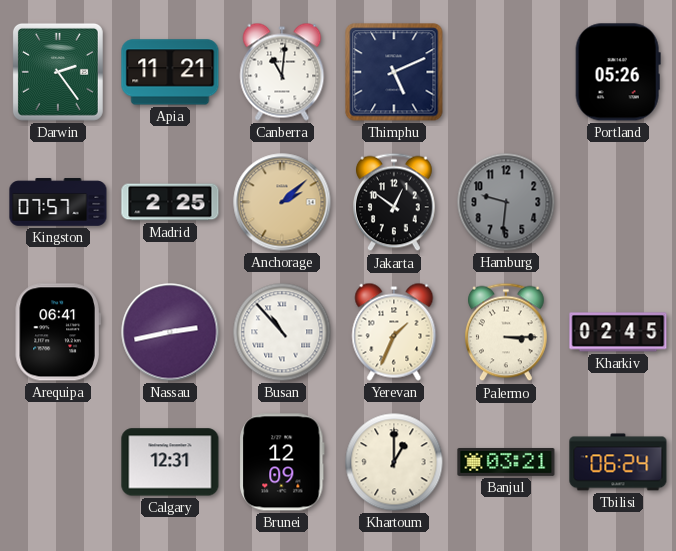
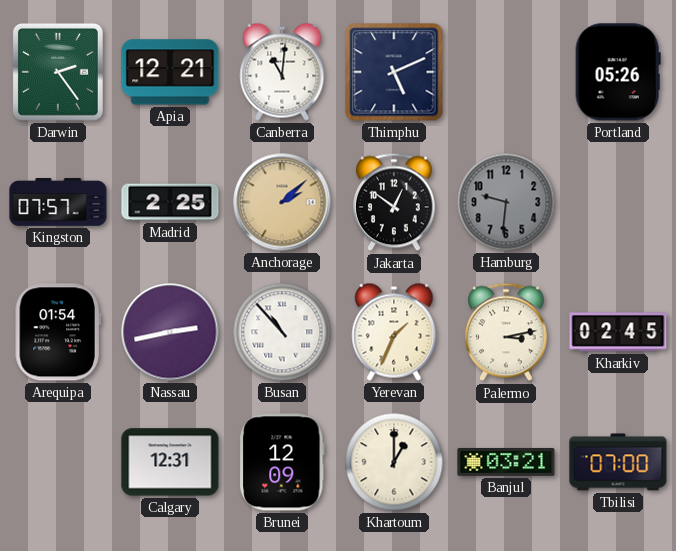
Apia: 11:21 -> 12:21
Arequipa: 06:41 -> 01:54
Palermo: 3:15 -> 3:13
Tbilisi: 06:24 -> 07:00
